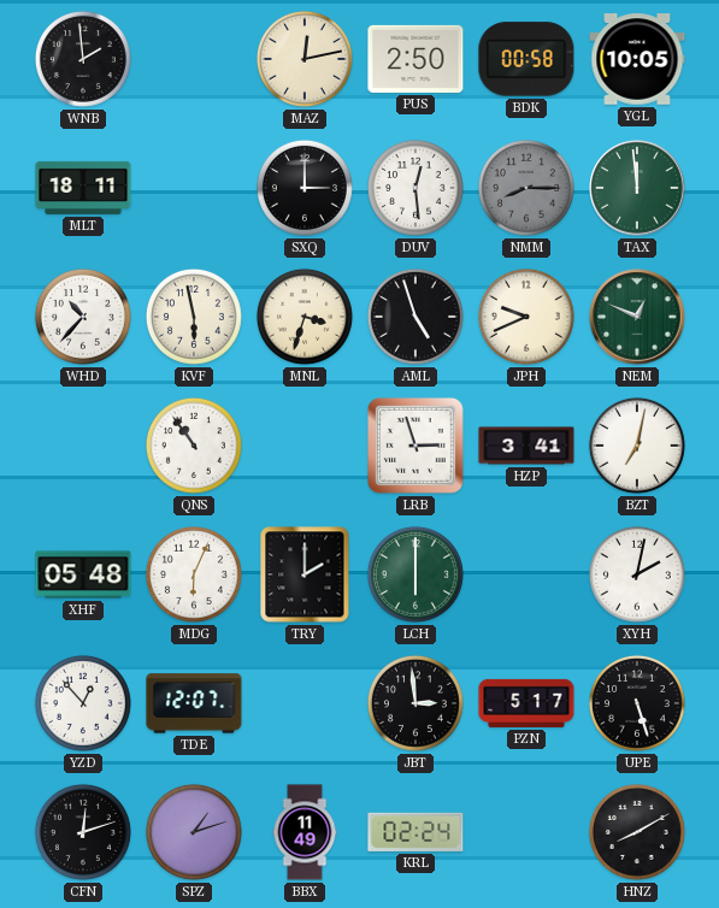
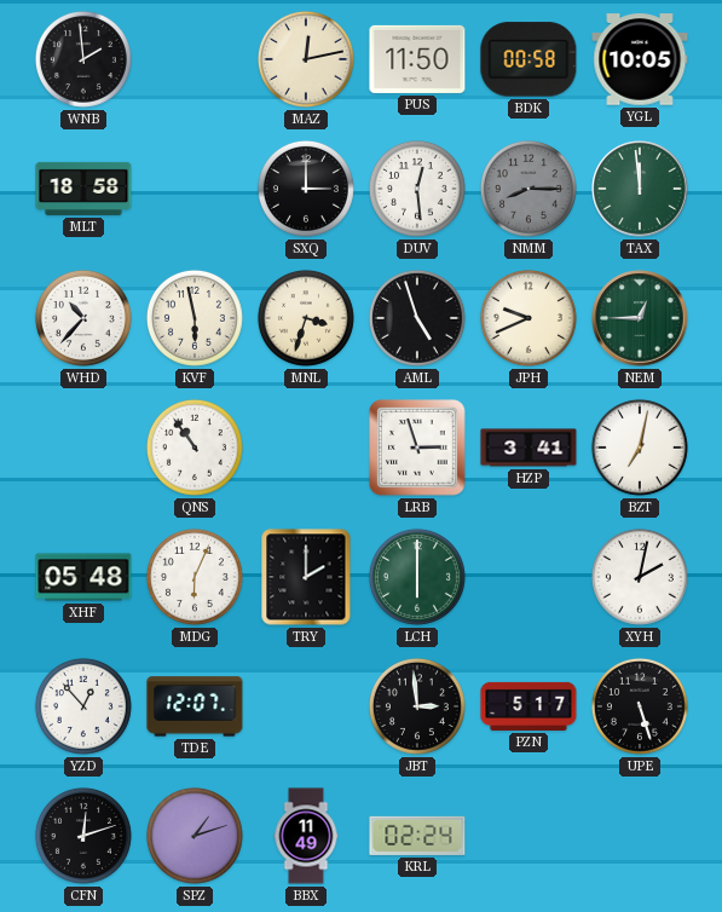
PUS: 2:50 -> 11:50
MLT: 18:11 -> 18:58
NEM: 12:49 -> 12:45
HNZ: 8:10 -> none
